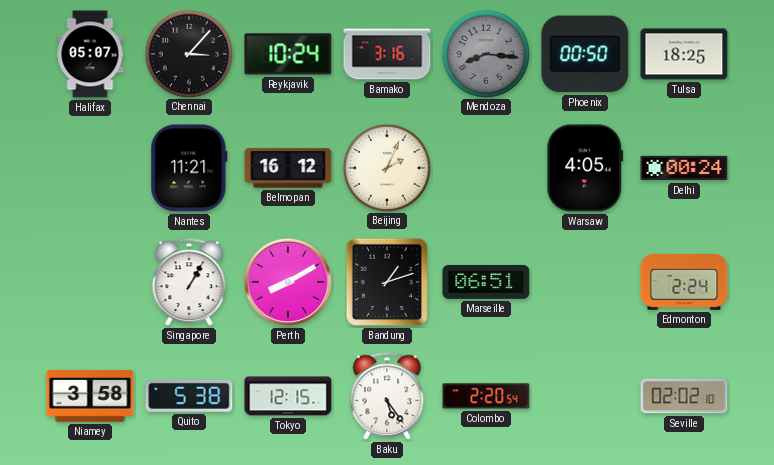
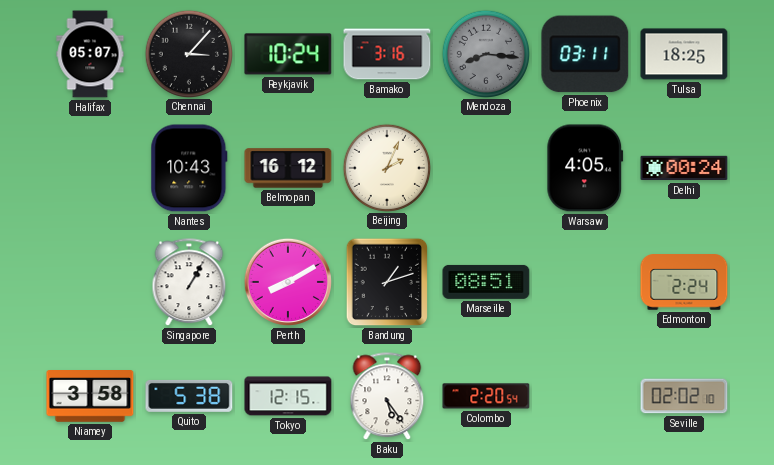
Phoenix: 00:50 -> 03:11
Nantes: 11:21 -> 10:43
Marseille: 06:51 -> 08:51
